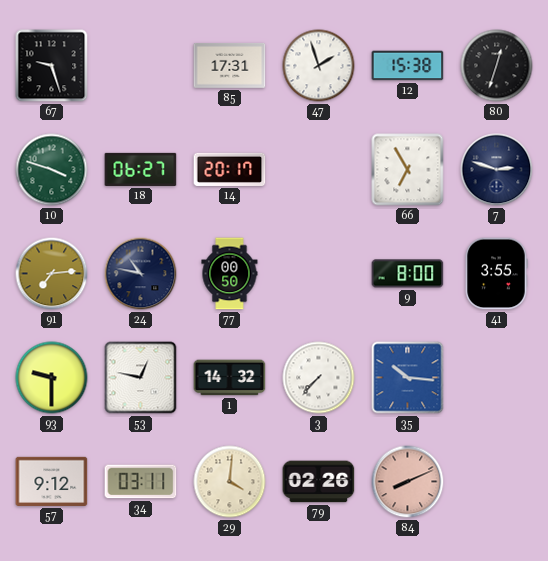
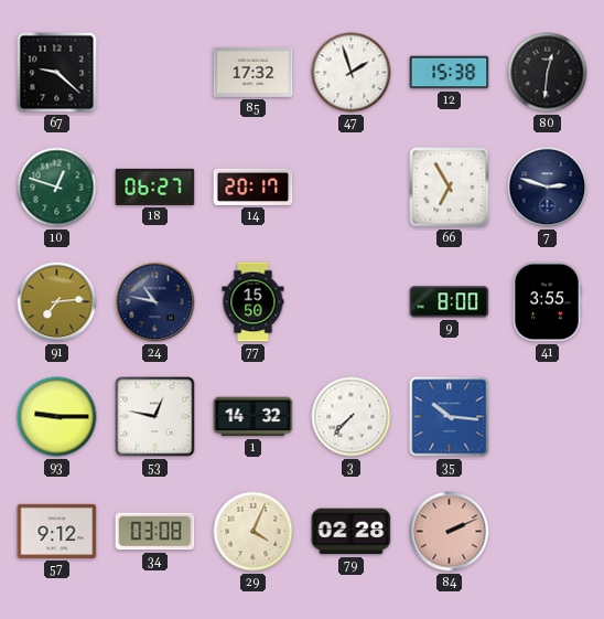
67: 9:27 -> 9:22
85: 17:31 -> 17:32
80: 12:33 -> 12:31
10: 3:48 -> 12:48
77: 00:50 -> 15:50
93: 9:30 -> 9:15
34: 03:11 -> 03:08
29: 4:01 -> 4:04
79: 02:26 -> 02:28
84: 8:11 -> 2:11
